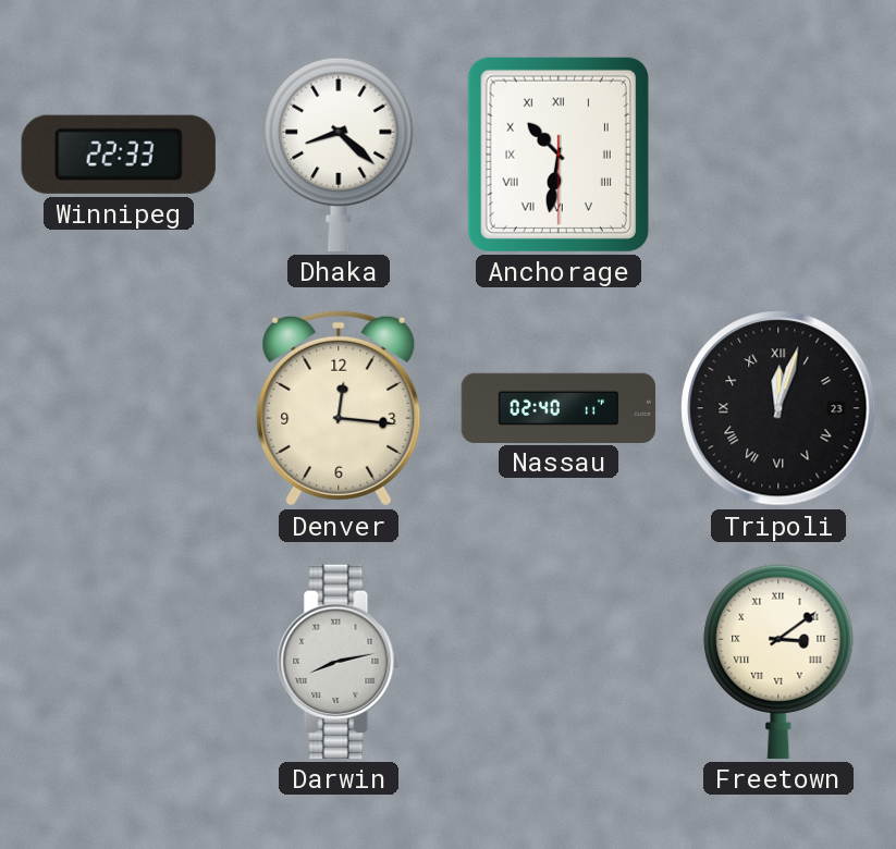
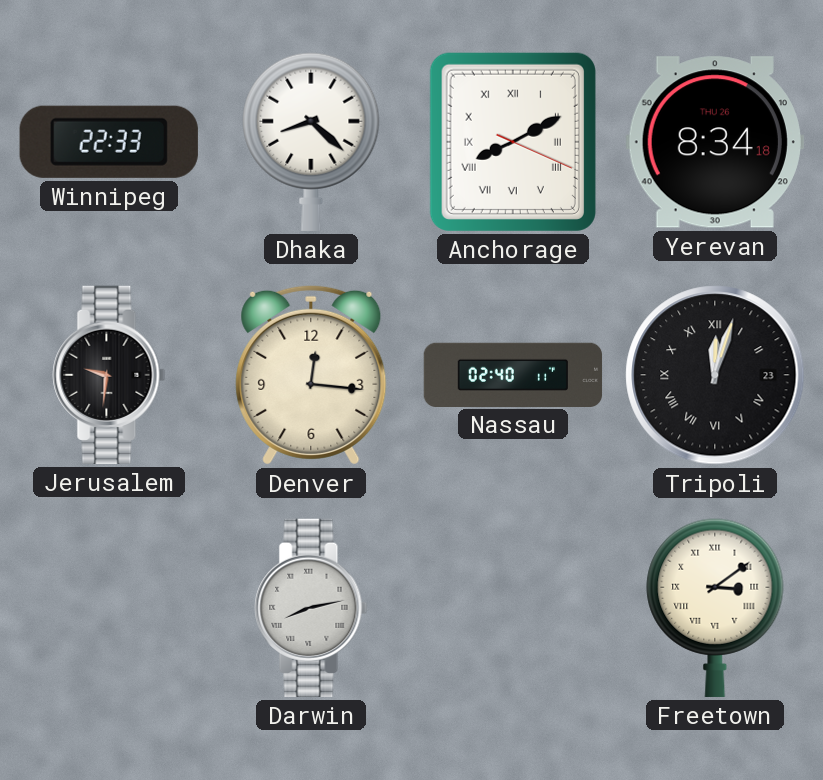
Anchorage: 10:31 -> 8:10
Yerevan: none -> 8:34
Jerusalem: none -> 9:31
